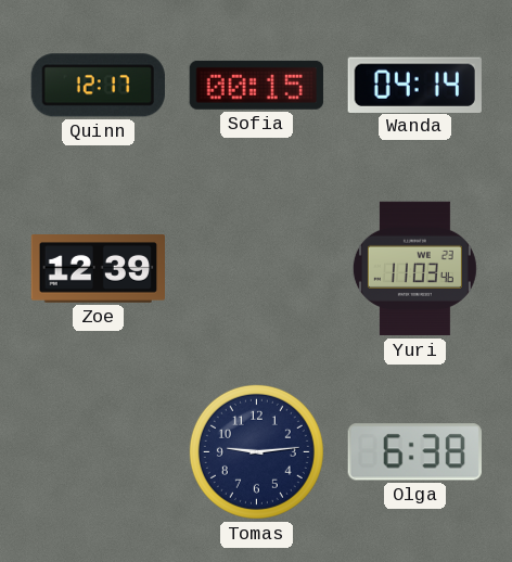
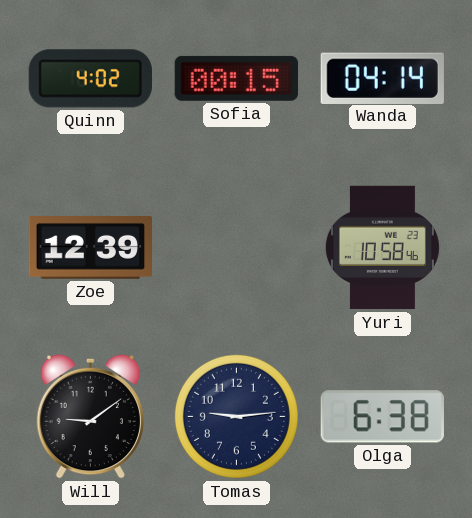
Quinn: 12:17 -> 4:02
Yuri: 11:03 -> 10:58
Will: none -> 9:09
